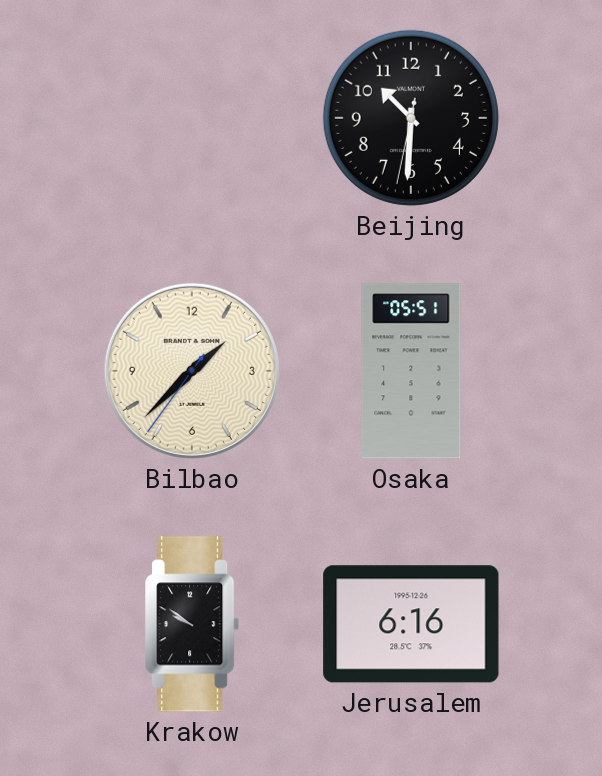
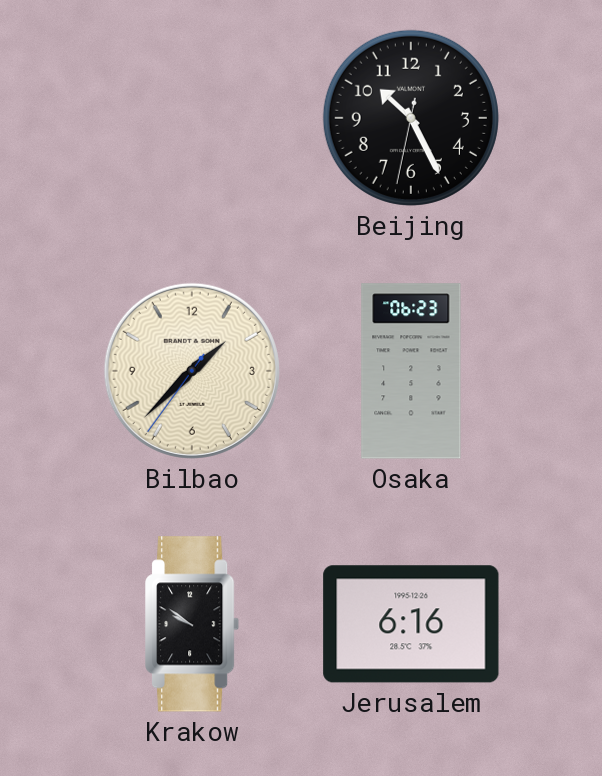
Beijing: 10:30 -> 10:25
Osaka: 05:51 -> 06:23
